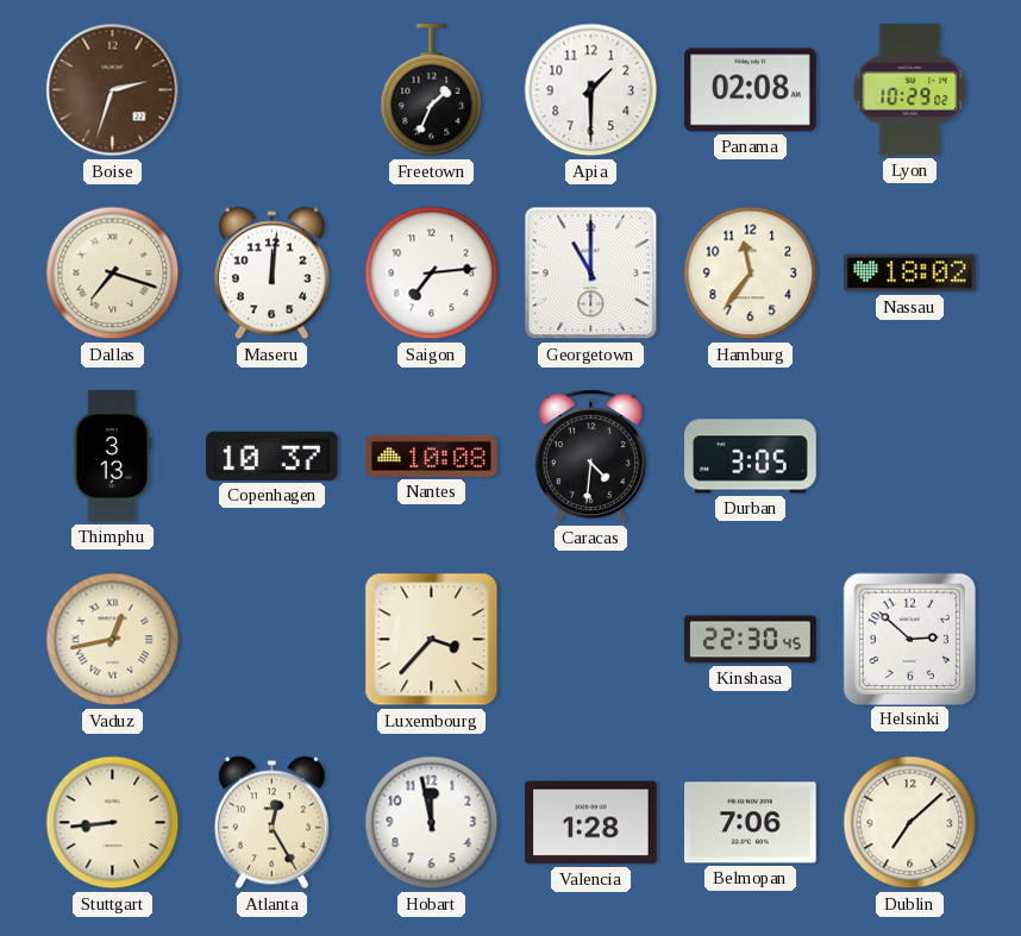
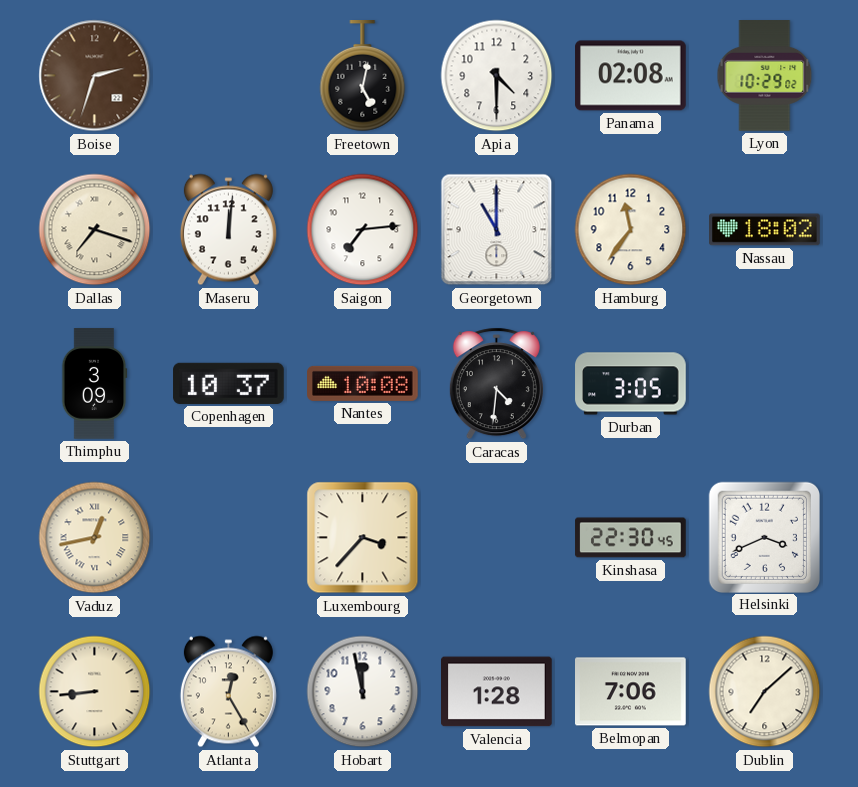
Freetown: 1:34 -> 5:02
Apia: 1:30 -> 4:30
Thimphu: 3:13 -> 3:09
Helsinki: 2:52 -> 3:41
